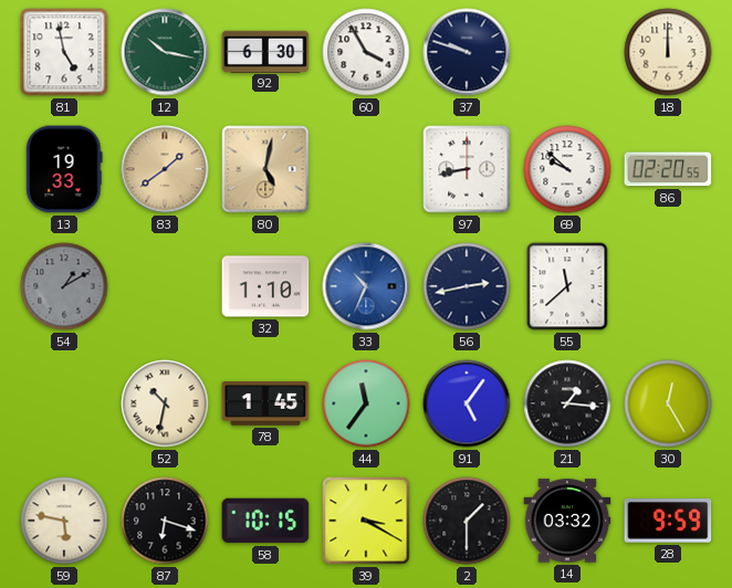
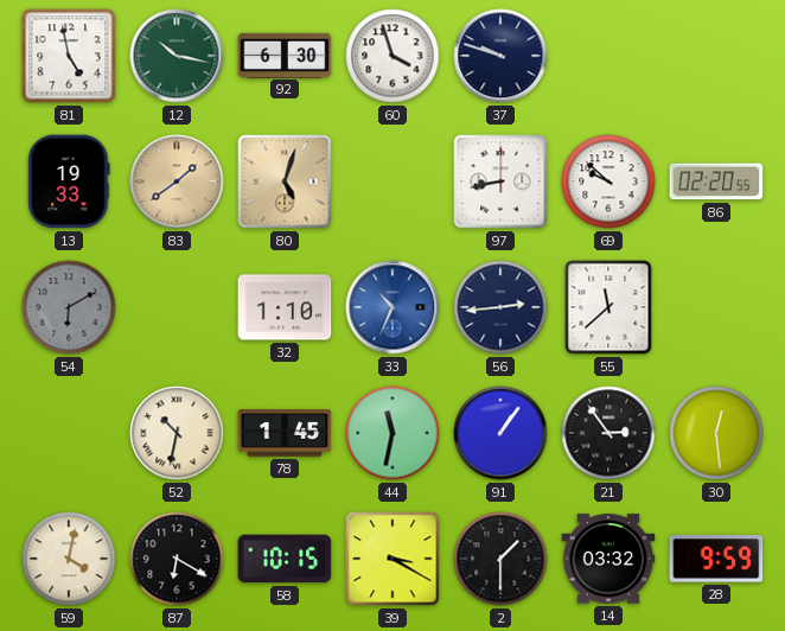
60: 3:55 -> 3:57
18: 12:00 -> none
80: 5:02 -> 5:03
54: 1:10 -> 6:10
56: 2:43 -> 2:44
44: 11:36 -> 11:32
91: 5:06 -> 1:06
21: 1:16 -> 2:54
30: 12:25 -> 12:29
59: 5:47 -> 4:02
87: 6:18 -> 6:20
